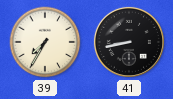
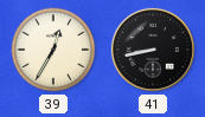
39: 7:35 -> 12:35
